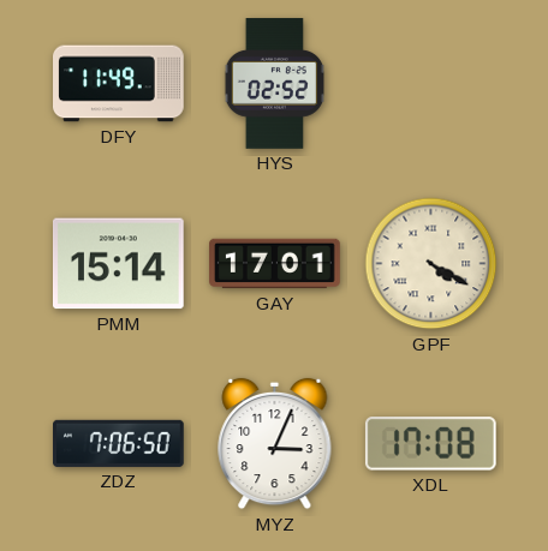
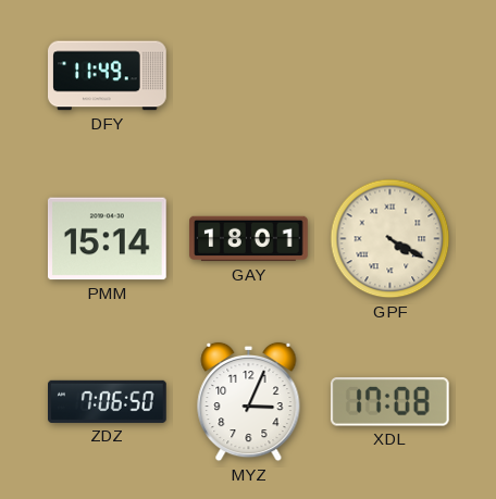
HYS: 02:52 -> none
GAY: 17:01 -> 18:01
